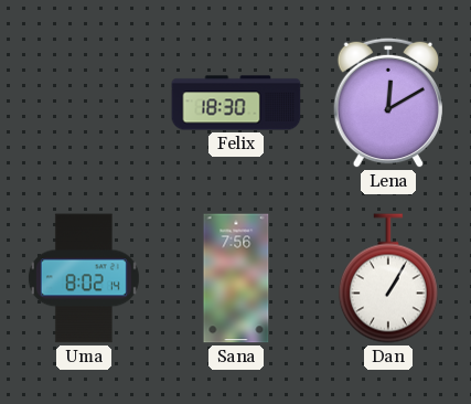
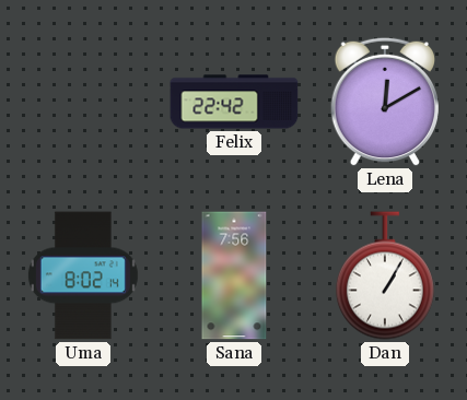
Felix: 18:30 -> 22:42
